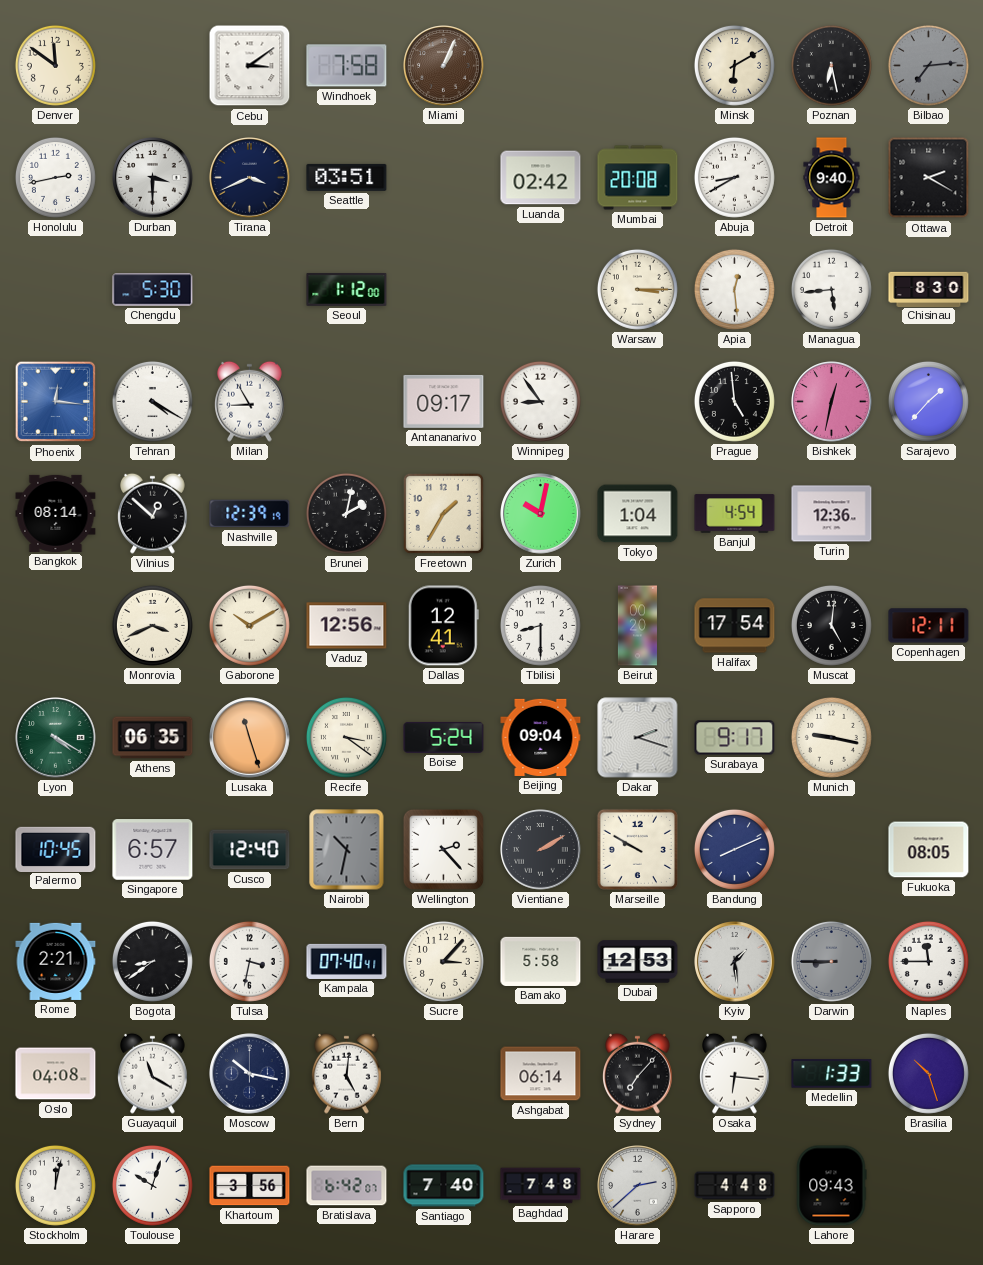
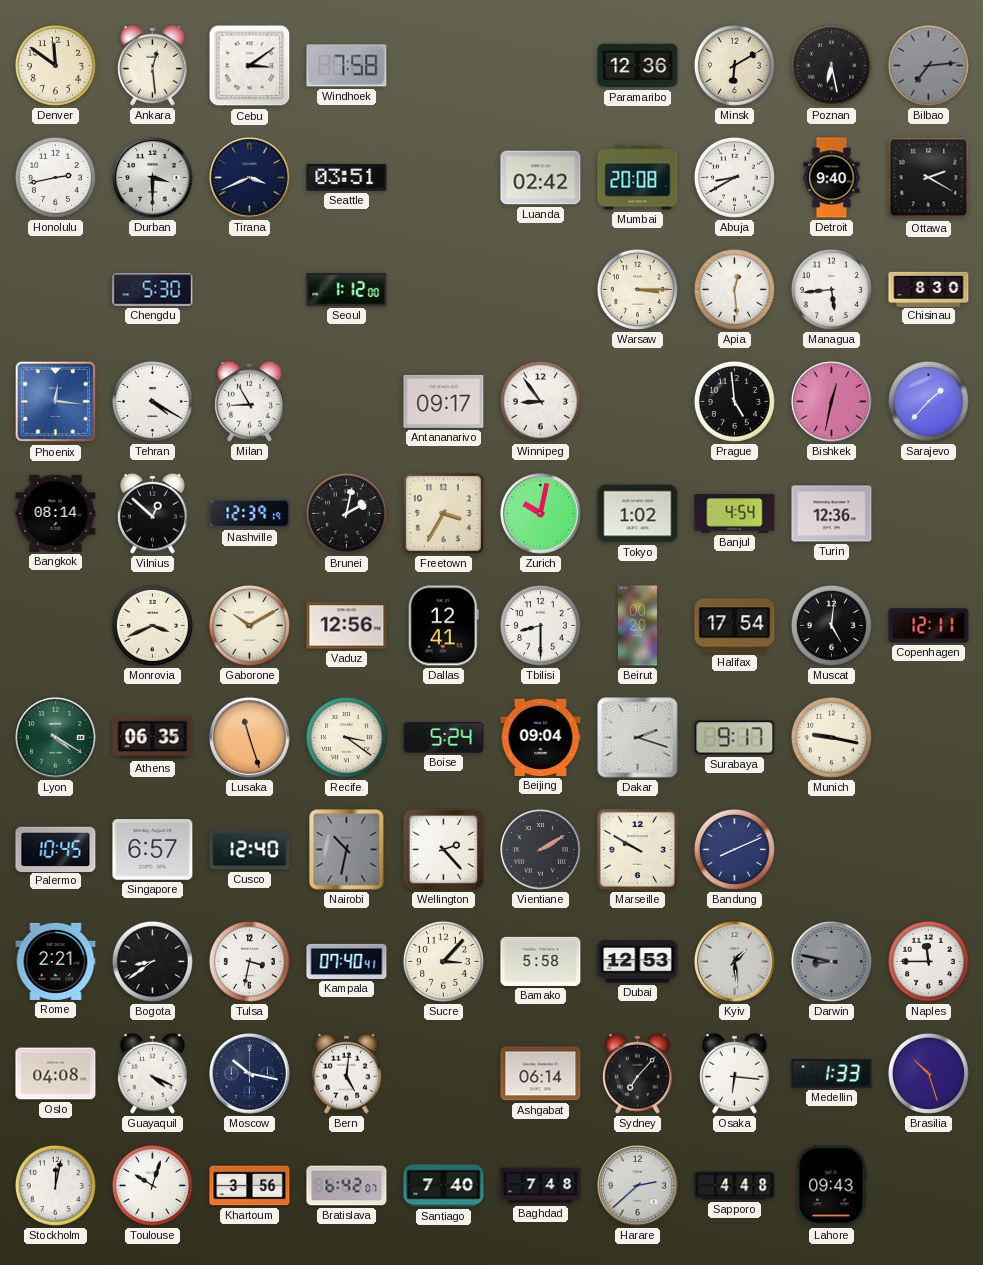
Ankara: none -> 12:29
Miami: 1:04 -> none
Paramaribo: none -> 12:36
Freetown: 1:35 -> 3:35
Tokyo: 1:04 -> 1:02
Fukuoka: 08:05 -> none
Darwin: 8:45 -> 8:47
Guayaquil: 11:20 -> 4:19
